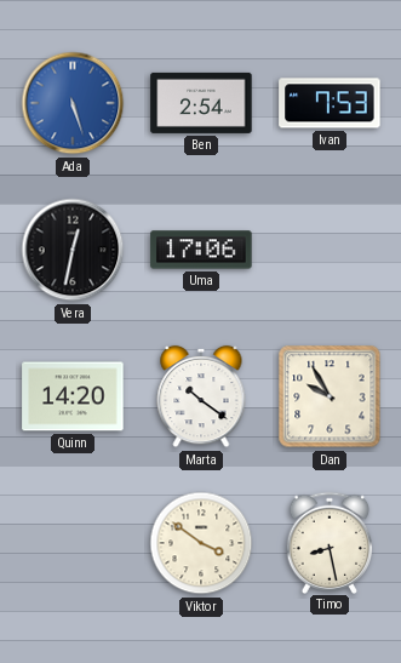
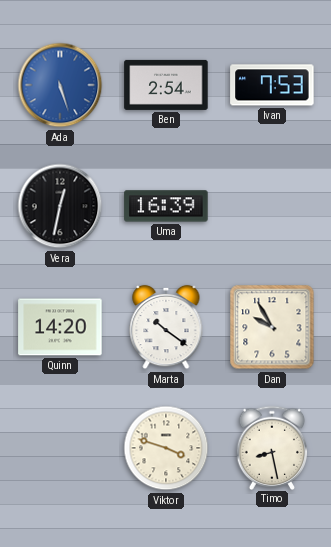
Uma: 17:06 -> 16:39
Viktor: 3:51 -> 3:48
